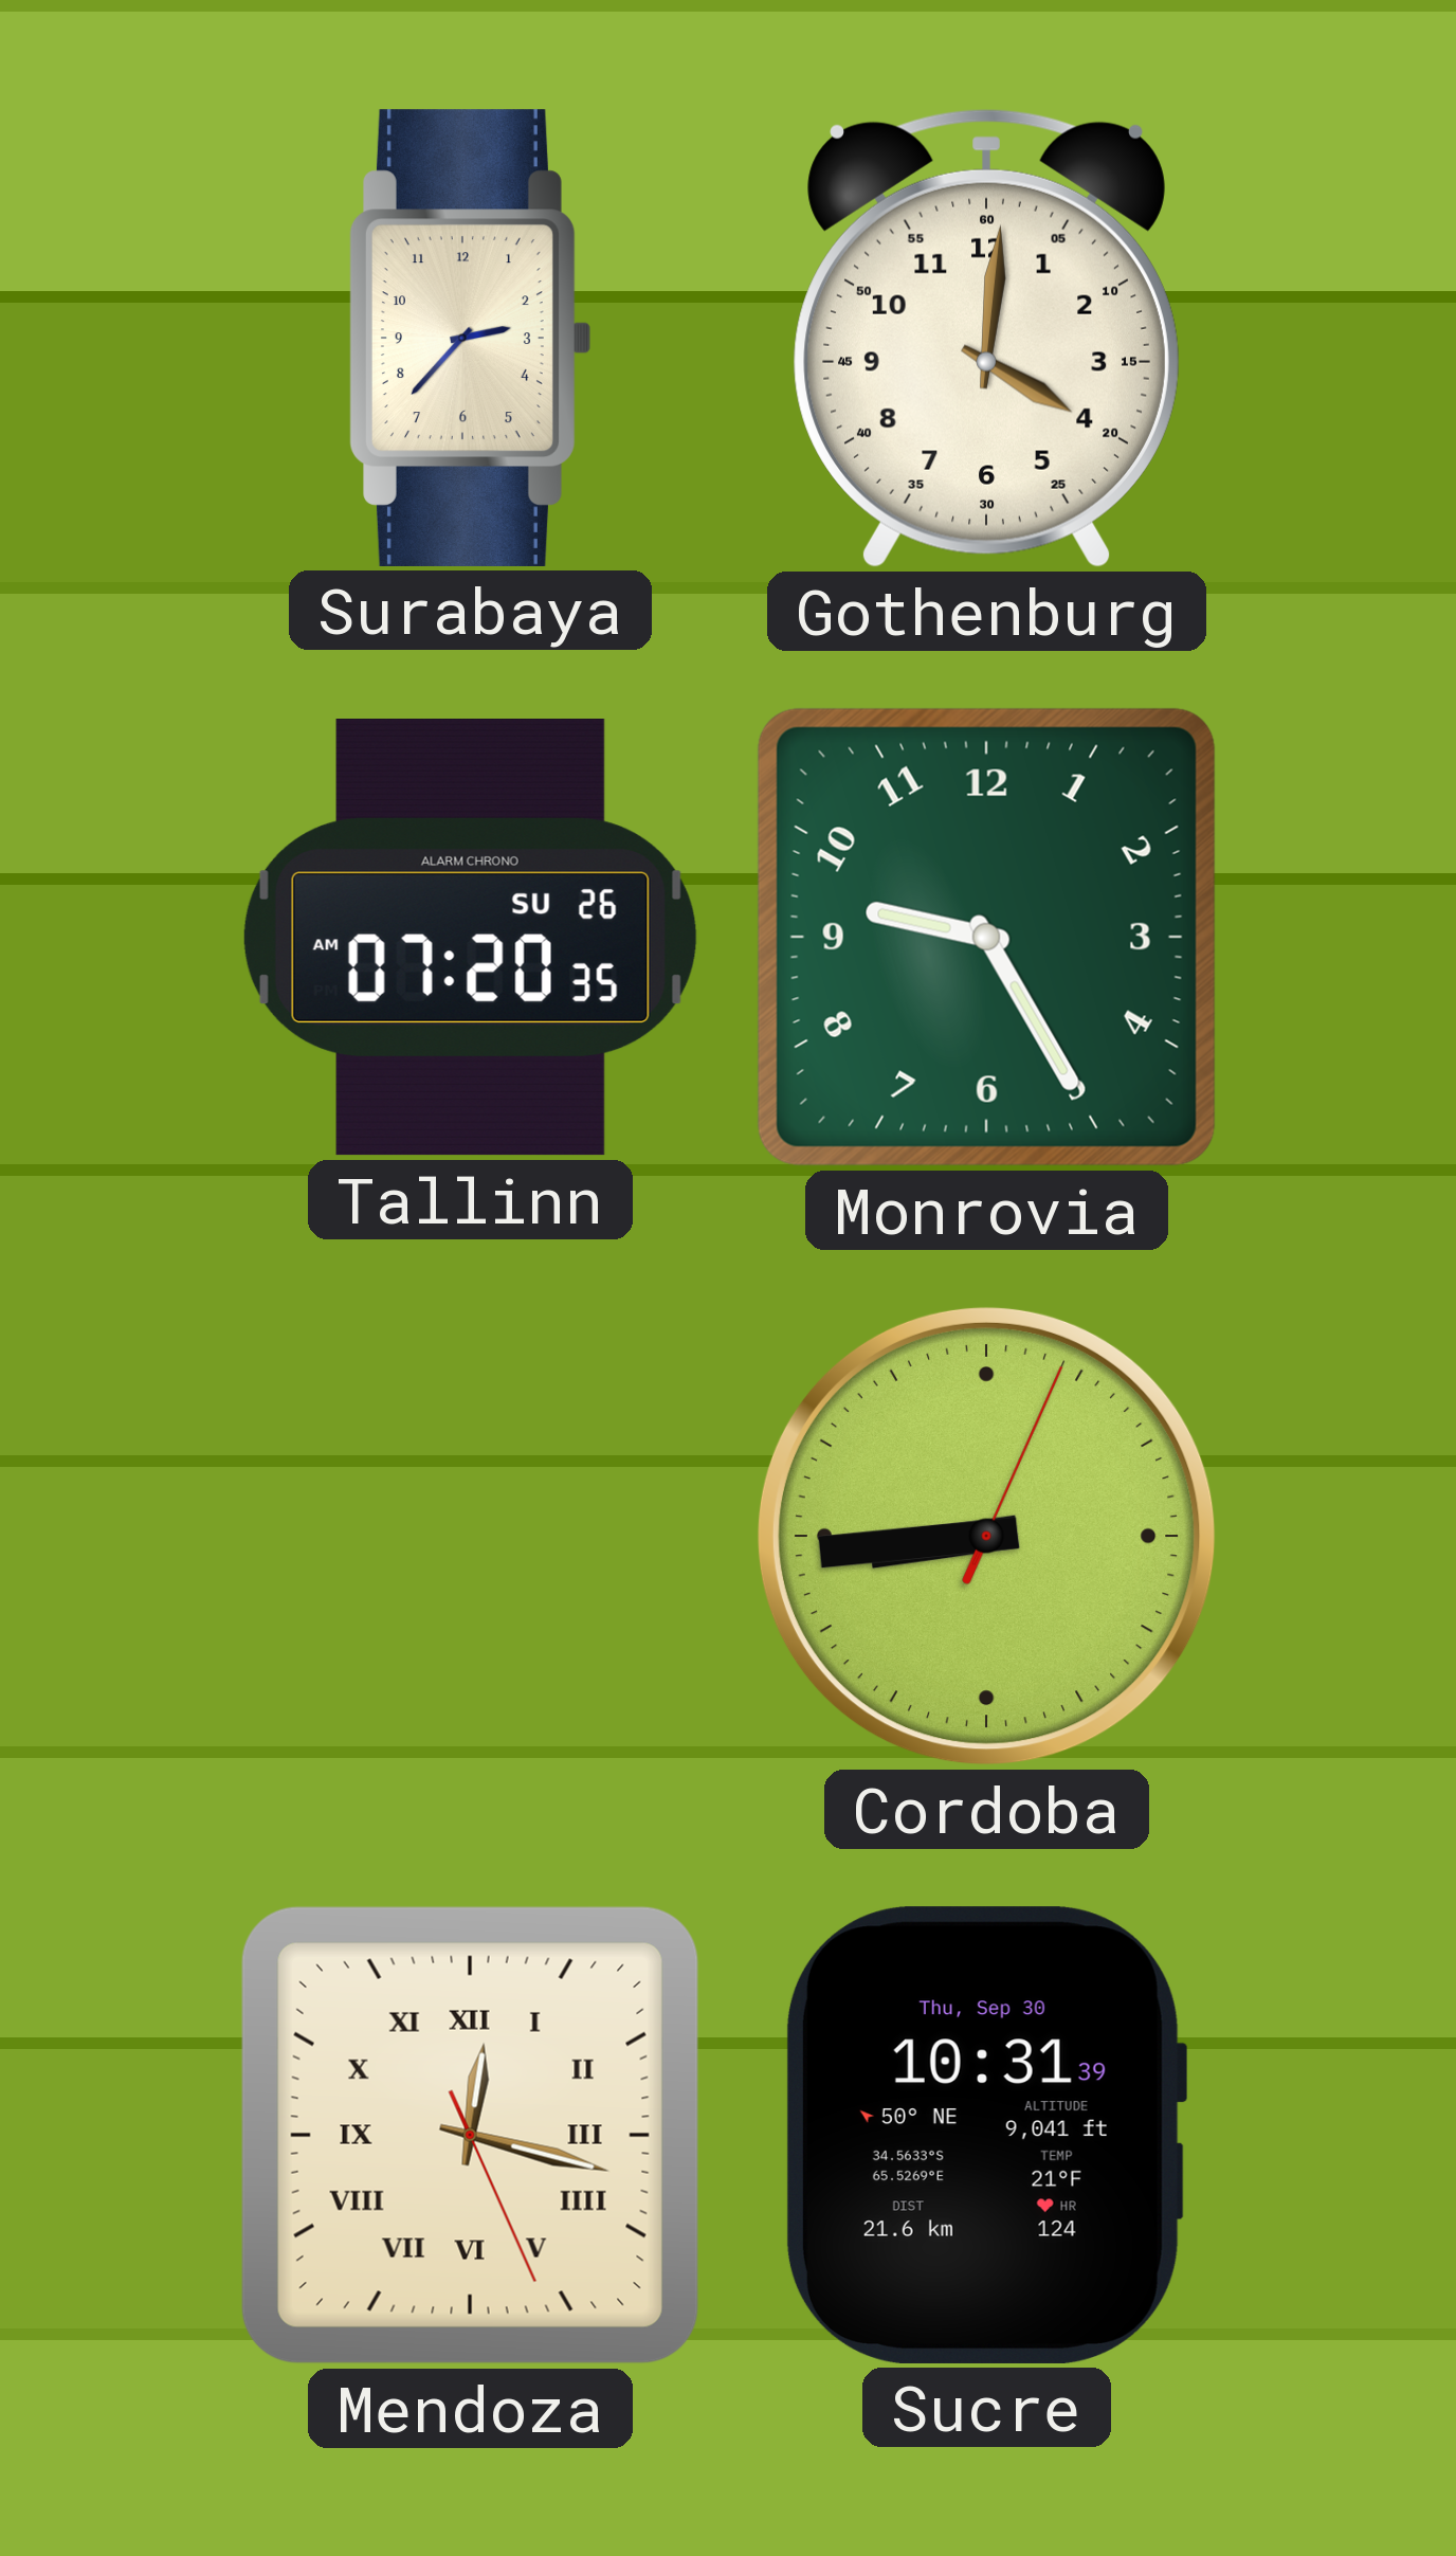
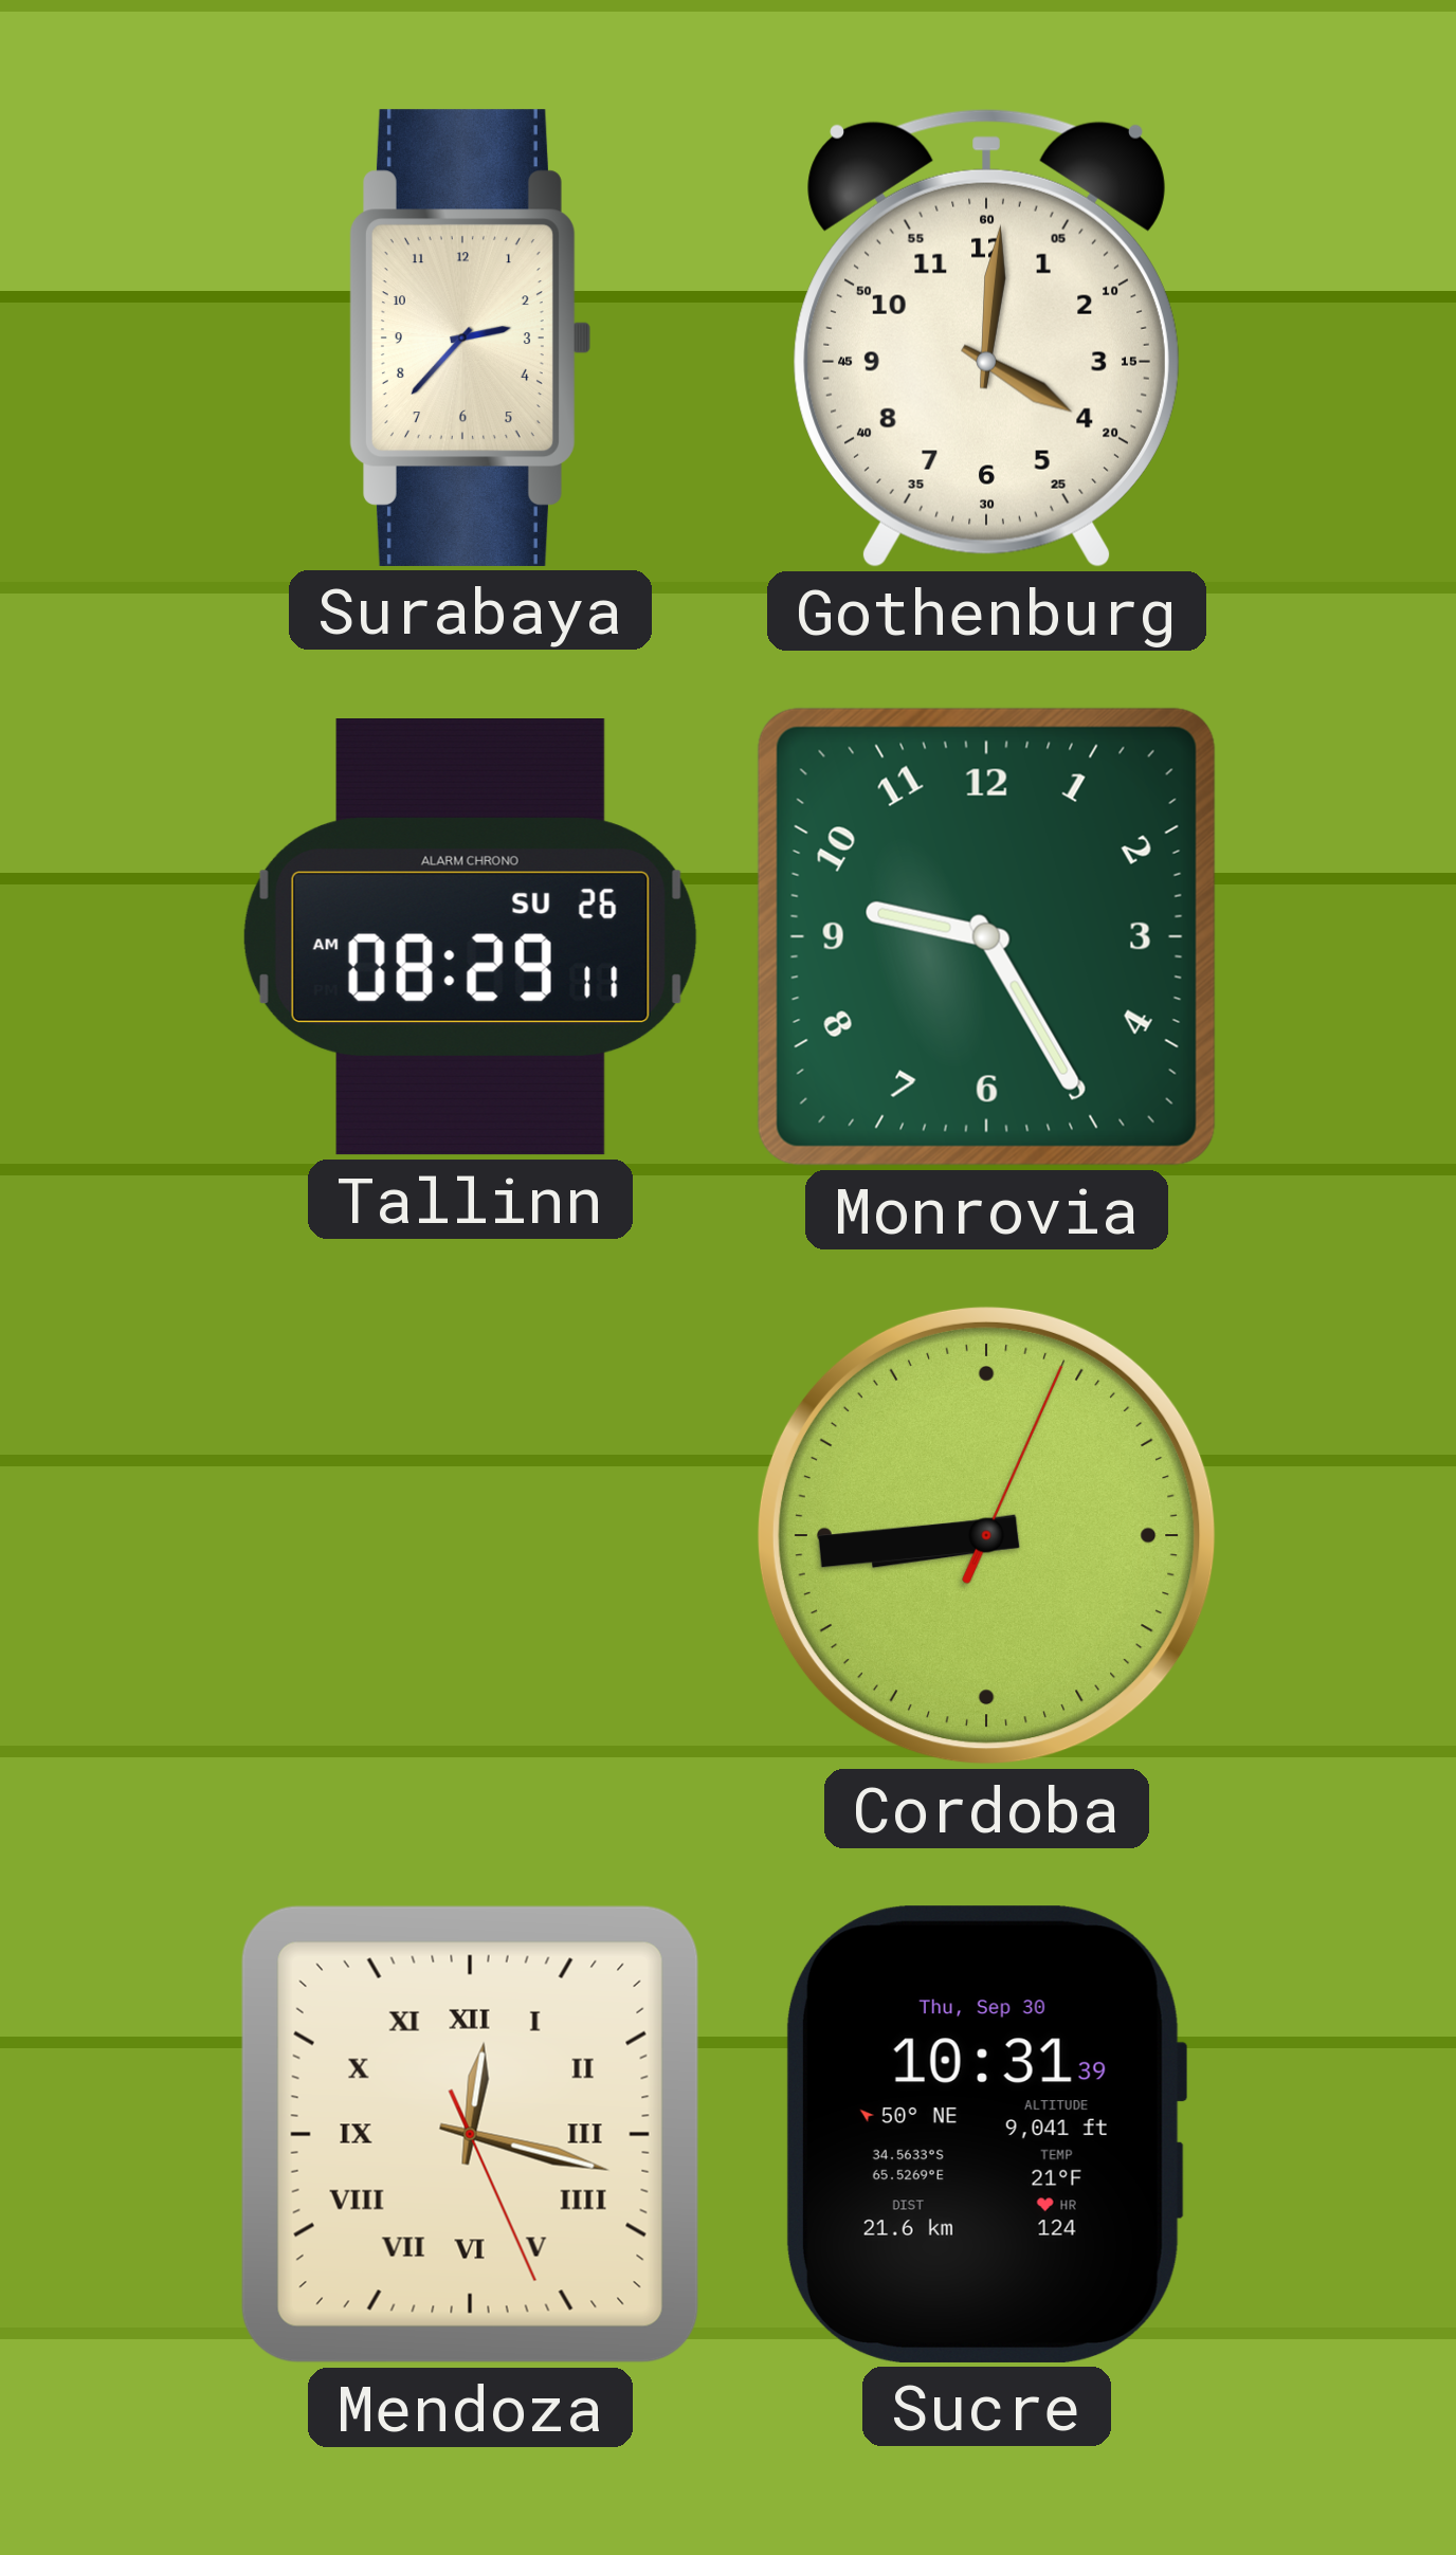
Tallinn: 07:20 -> 08:29
